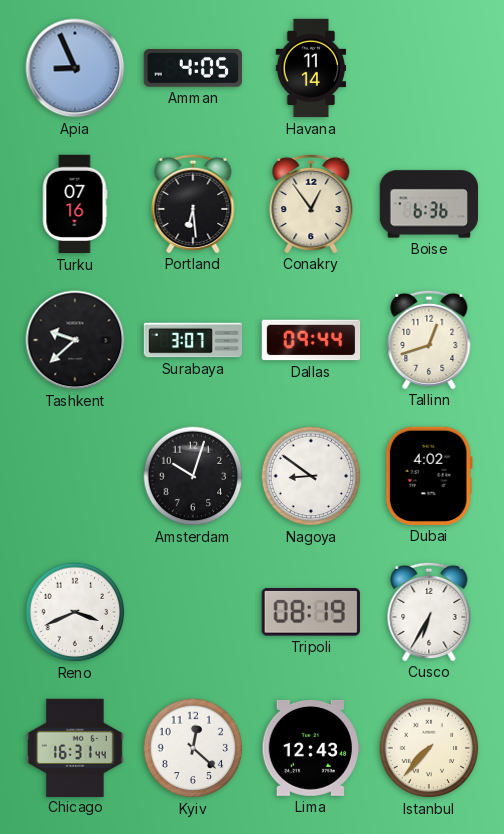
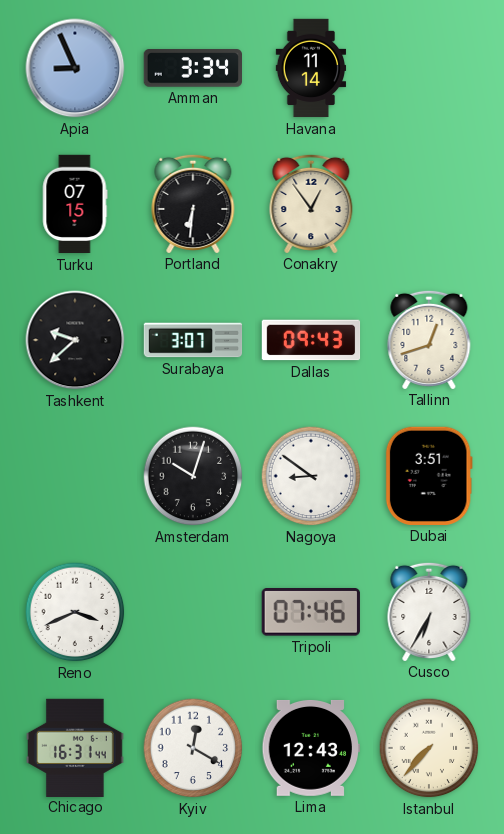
Amman: 4:05 -> 3:34
Turku: 07:16 -> 07:15
Portland: 6:29 -> 6:31
Boise: 6:36 -> none
Dallas: 09:44 -> 09:43
Dubai: 4:02 -> 3:51
Tripoli: 08:19 -> 07:46
Kyiv: 12:22 -> 12:20
